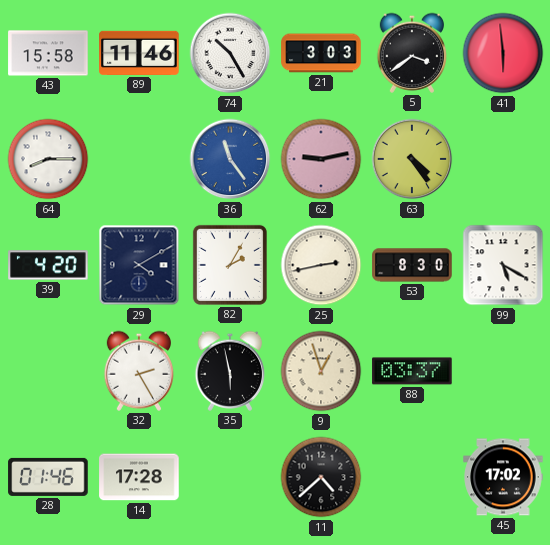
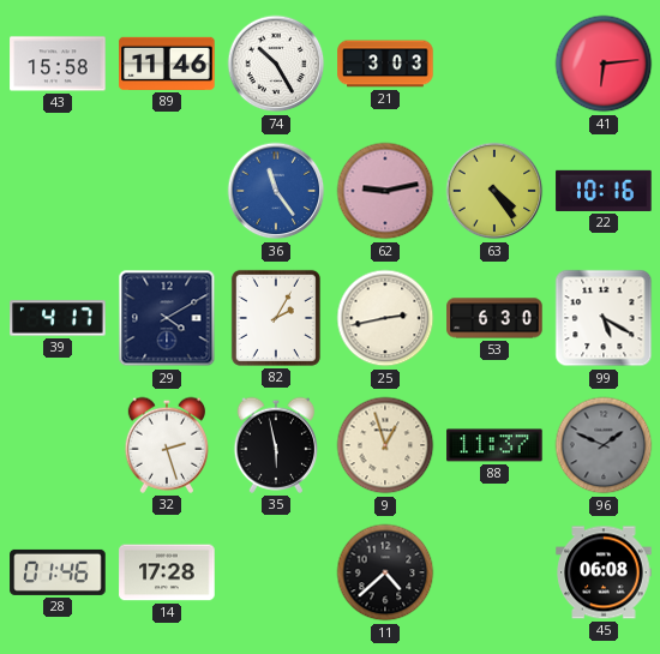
5: 3:39 -> none
41: 5:59 -> 6:14
64: 8:15 -> none
22: none -> 10:16
39: 4:20 -> 4:17
53: 8:30 -> 6:30
32: 2:25 -> 2:27
88: 03:37 -> 11:37
96: none -> 1:49
45: 17:02 -> 06:08
